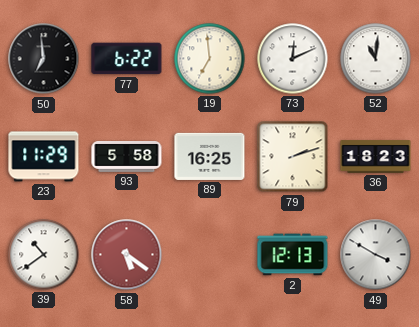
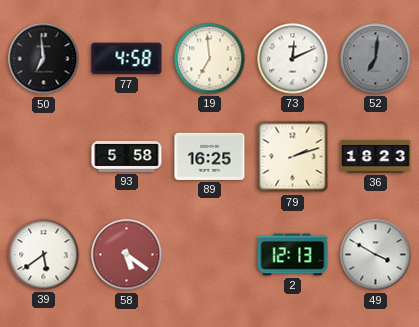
77: 6:22 -> 4:58
52: 11:01 -> 7:01
52 dial: white -> grey
23: 11:29 -> none
39: 10:39 -> 5:39
